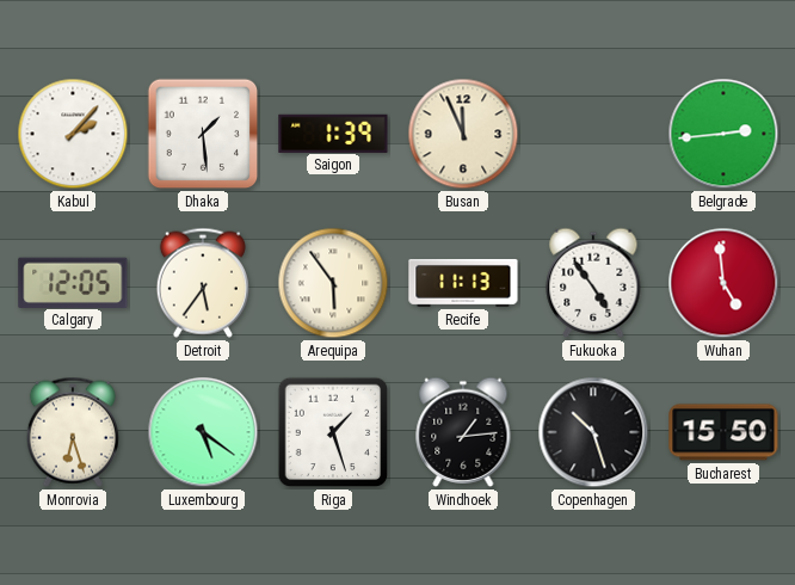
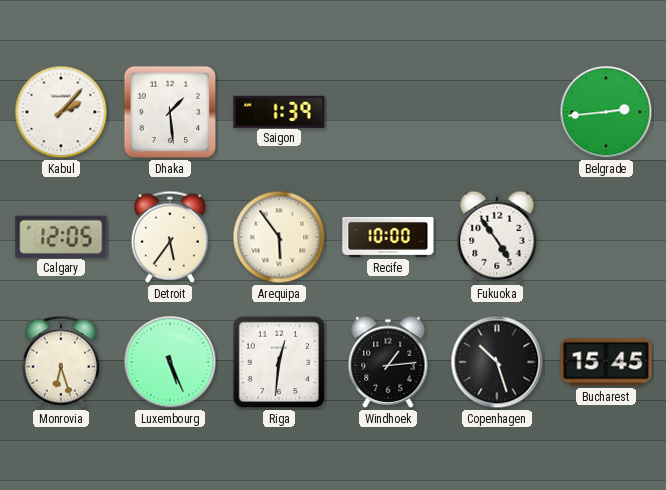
Busan: 11:56 -> none
Recife: 11:13 -> 10:00
Wuhan: 4:59 -> none
Luxembourg: 5:21 -> 5:26
Riga: 1:27 -> 12:31
Bucharest: 15:50 -> 15:45
